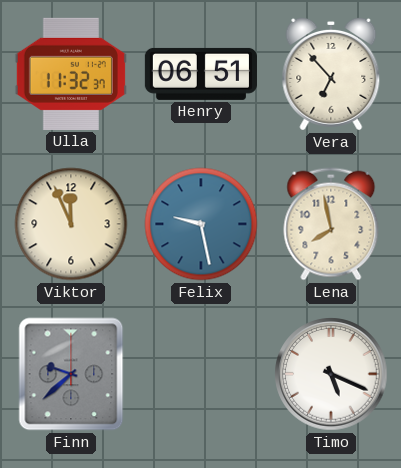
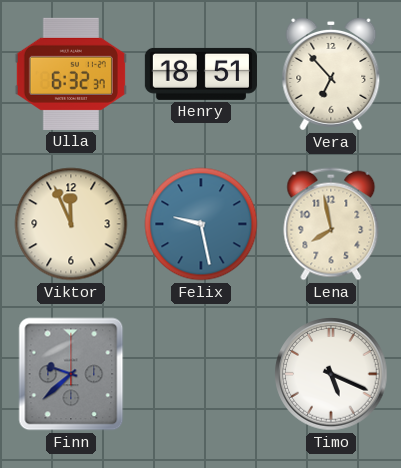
Ulla: 11:32 -> 6:32
Henry: 06:51 -> 18:51
